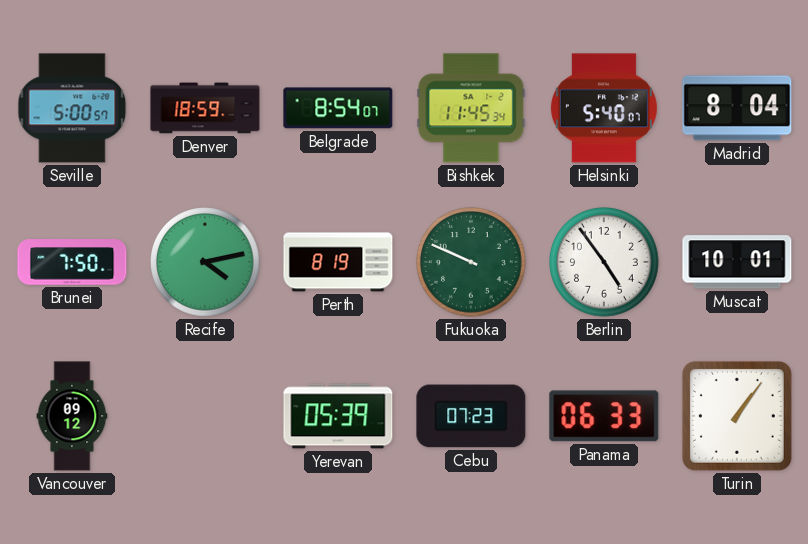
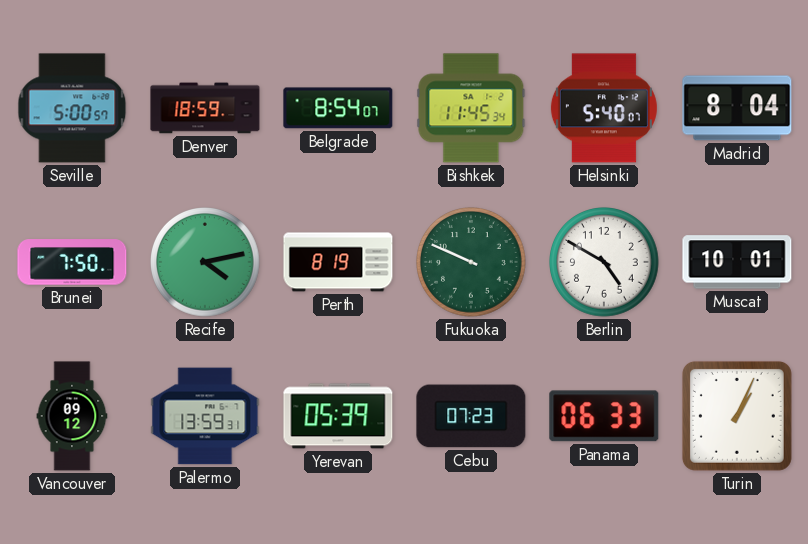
Berlin: 4:54 -> 4:50
Palermo: none -> 13:59
Turin: 1:06 -> 1:04
